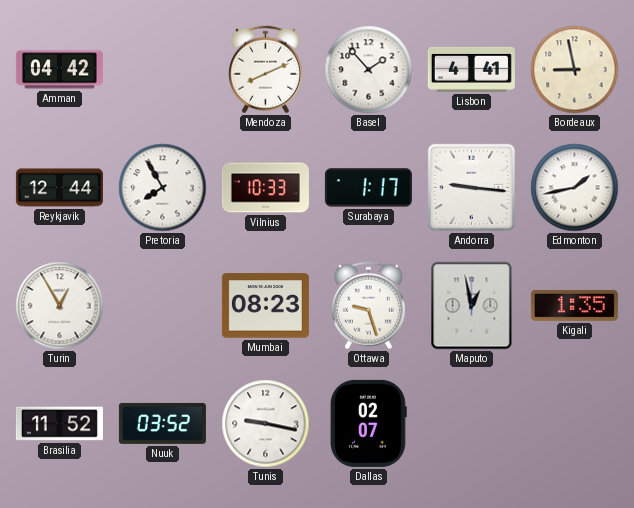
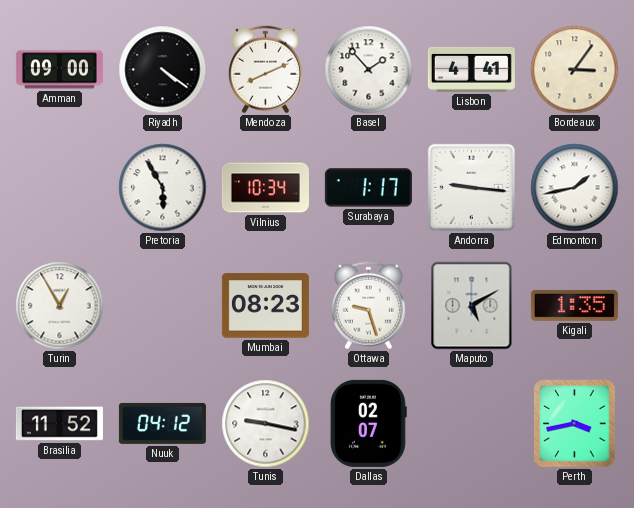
Amman: 04:42 -> 09:00
Riyadh: none -> 4:21
Bordeaux: 8:58 -> 3:06
Reykjavik: 12:44 -> none
Pretoria: 7:55 -> 5:55
Vilnius: 10:33 -> 10:34
Maputo: 12:58 -> 5:10
Nuuk: 03:52 -> 04:12
Perth: none -> 3:43
